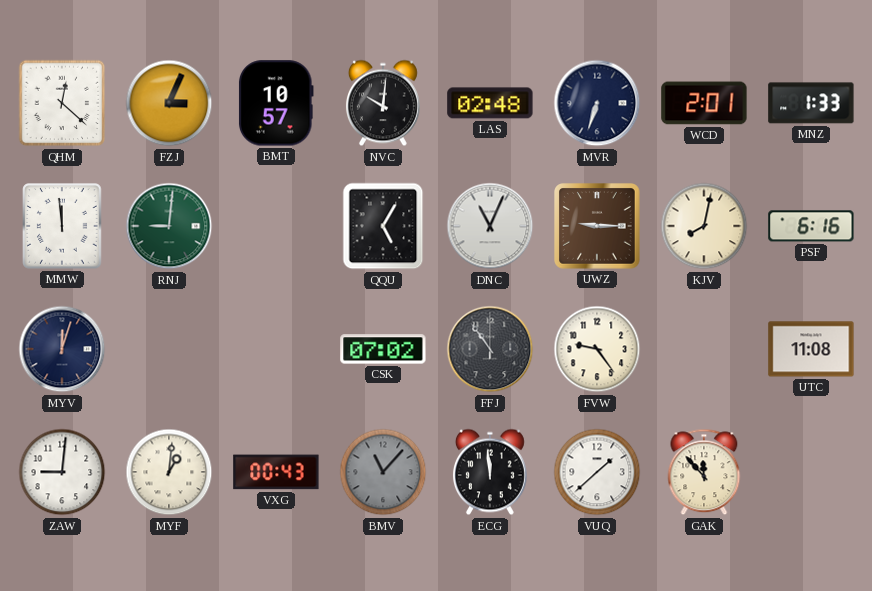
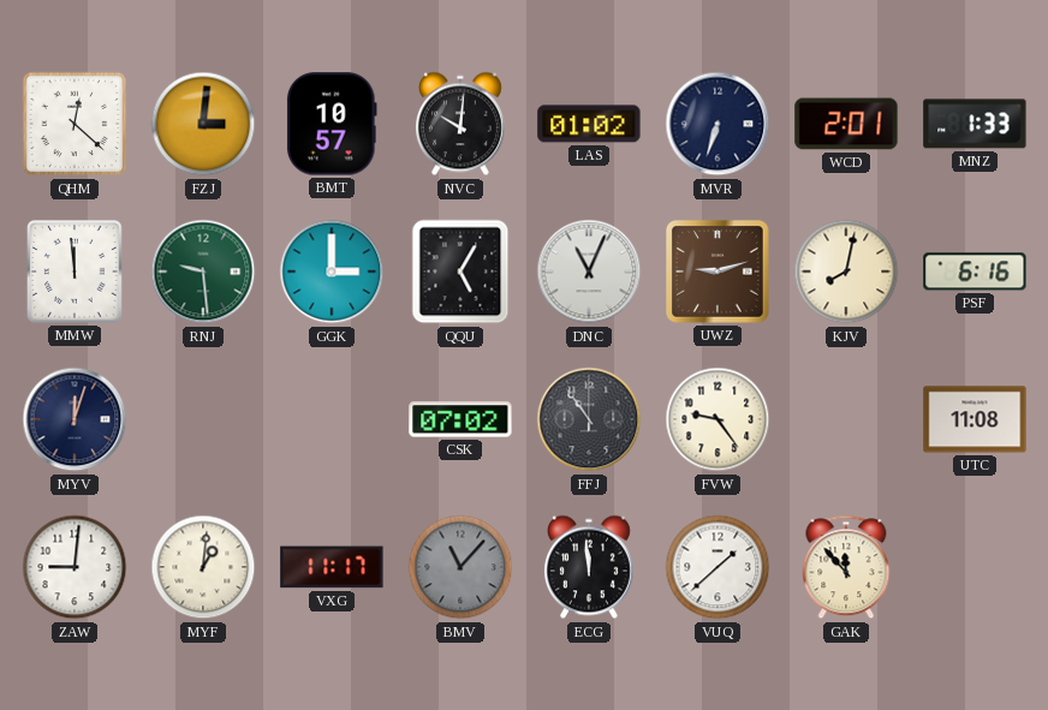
FZJ: 3:04 -> 3:01
LAS: 02:48 -> 01:02
RNJ: 9:01 -> 9:29
GGK: none -> 3:00
UWZ: 9:15 -> 9:12
VXG: 00:43 -> 11:17
